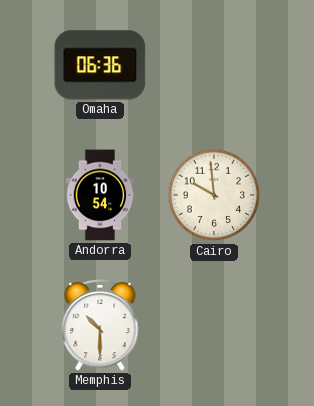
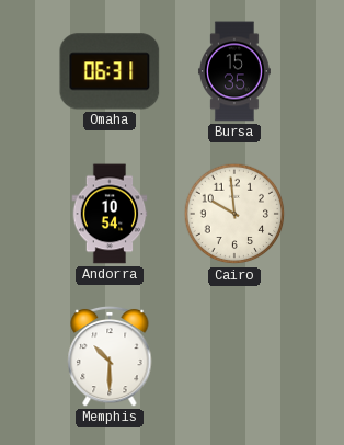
Omaha: 06:36 -> 06:31
Bursa: none -> 15:35
